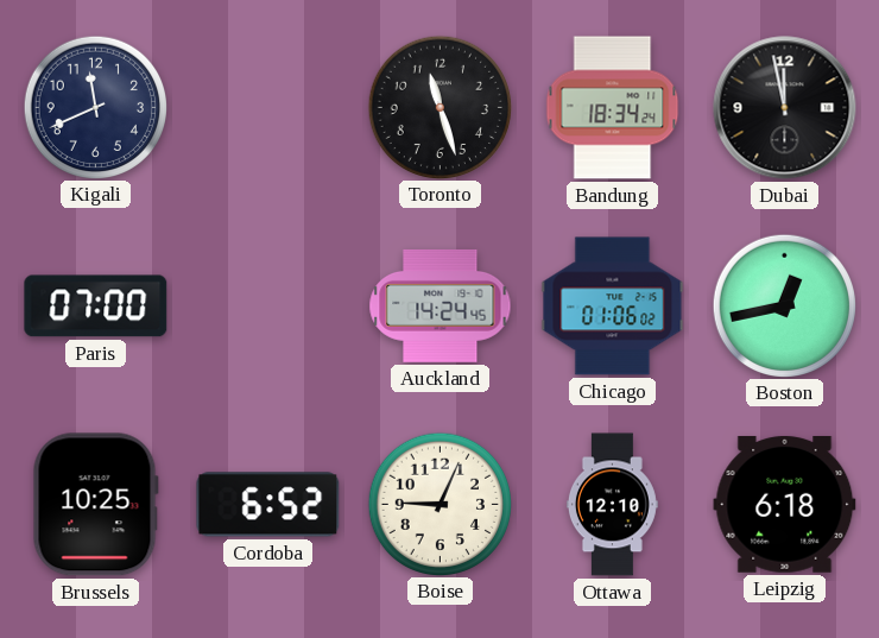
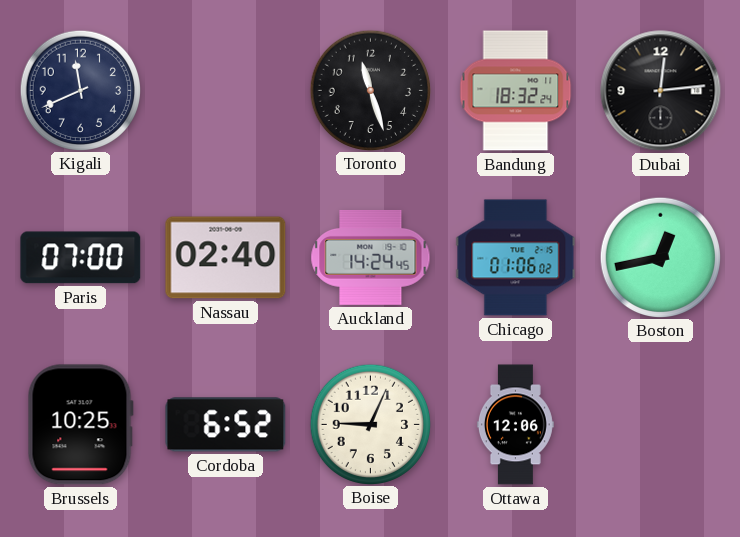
Bandung: 18:34 -> 18:32
Dubai: 11:58 -> 12:14
Nassau: none -> 02:40
Ottawa: 12:10 -> 12:06
Leipzig: 6:18 -> none
